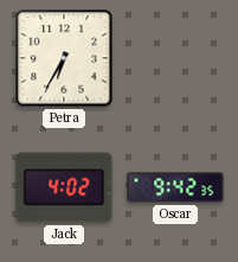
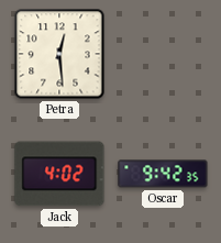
Petra: 6:35 -> 12:29
